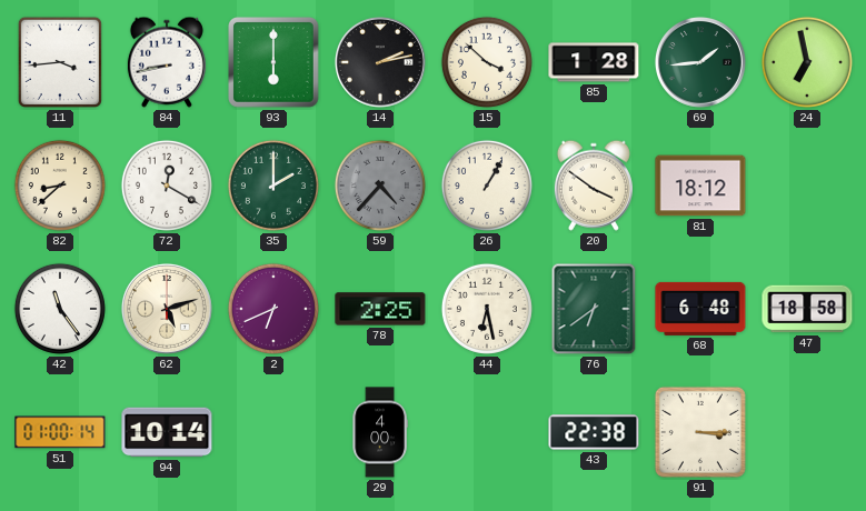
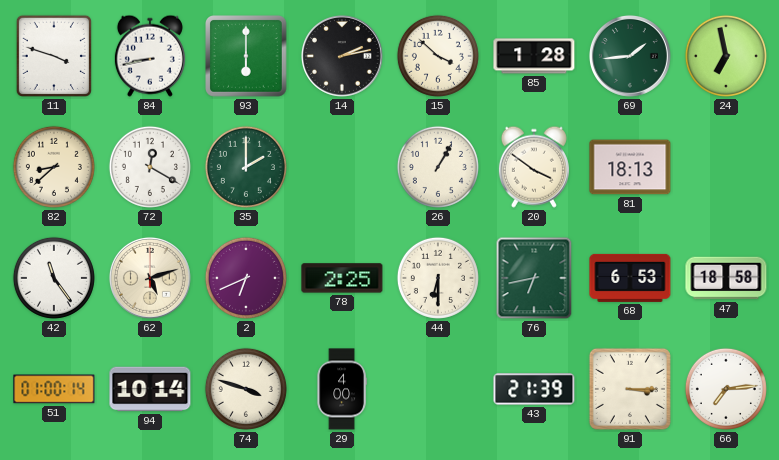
11: 3:44 -> 3:48
59: 4:37 -> none
81: 18:12 -> 18:13
44: 6:28 -> 6:30
76: 6:39 -> 6:43
68: 6:48 -> 6:53
74: none -> 3:48
43: 22:38 -> 21:39
66: none -> 7:14
